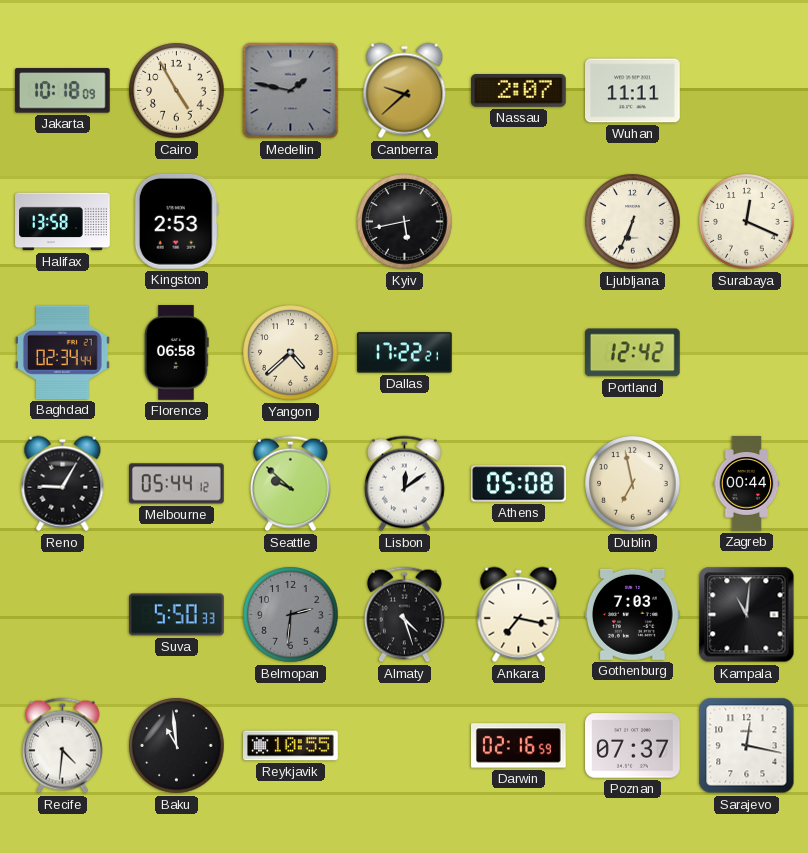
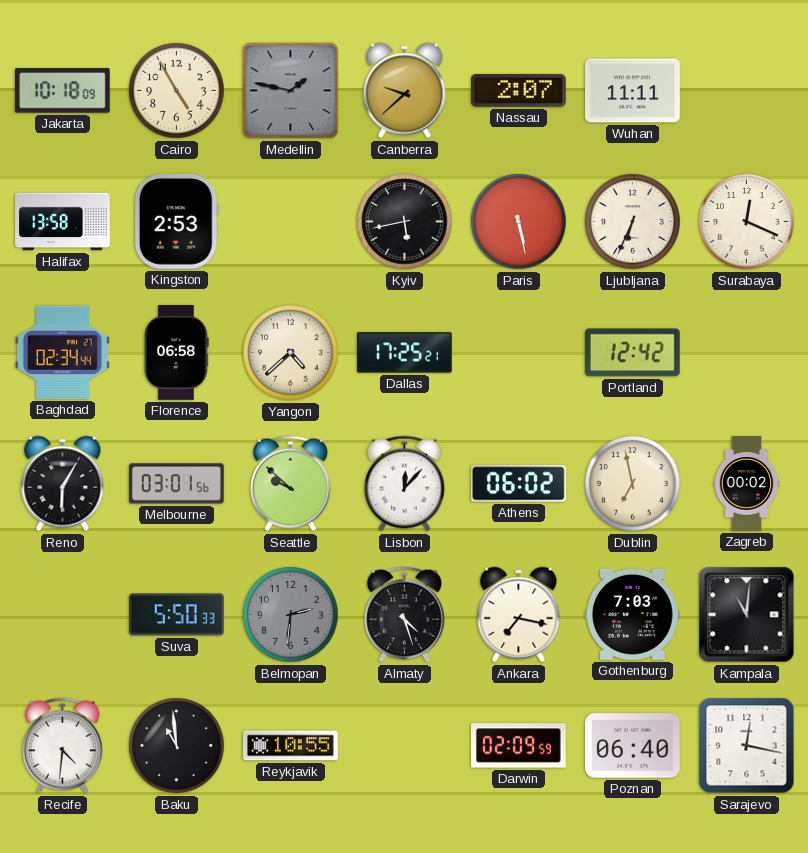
Paris: none -> 5:28
Dallas: 17:22 -> 17:25
Reno: 9:05 -> 6:05
Melbourne: 05:44 -> 03:01
Lisbon: 12:09 -> 12:07
Athens: 05:08 -> 06:02
Zagreb: 00:44 -> 00:02
Darwin: 02:16 -> 02:09
Poznan: 07:37 -> 06:40
